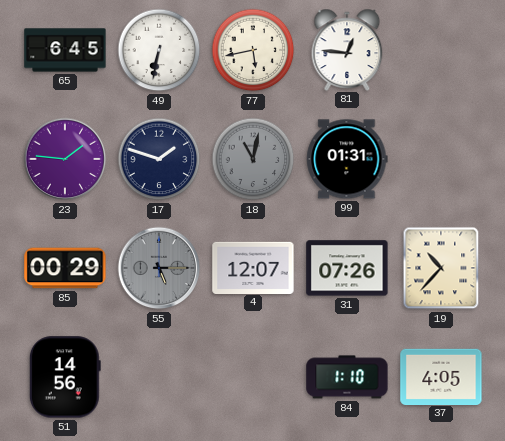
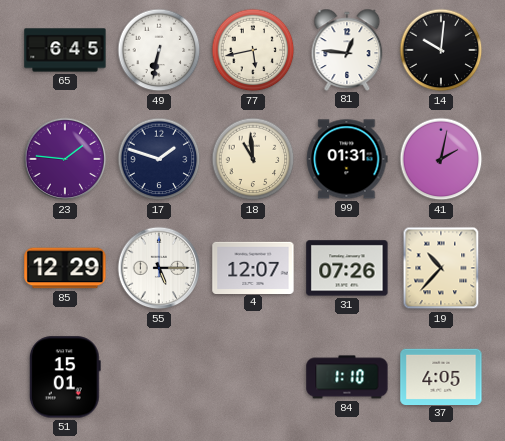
14: none -> 10:01
18: 11:02 -> 10:59
18 dial: grey -> cream
41: none -> 2:02
85: 00:29 -> 12:29
55 dial: grey -> white
51: 14:56 -> 15:01
